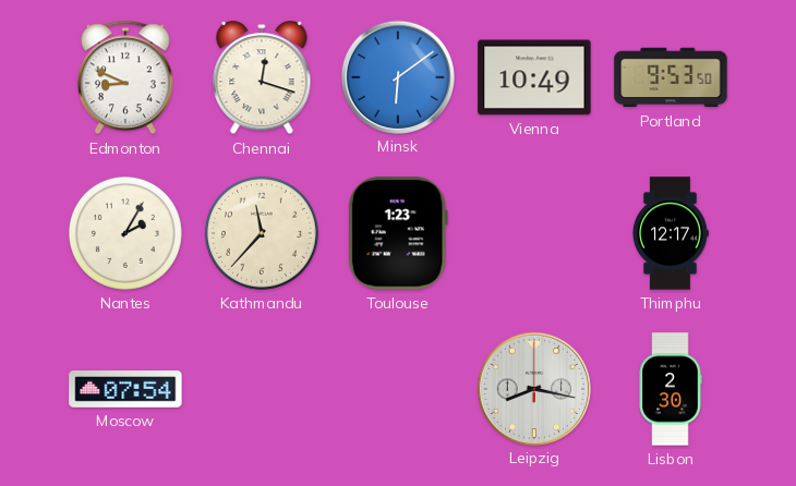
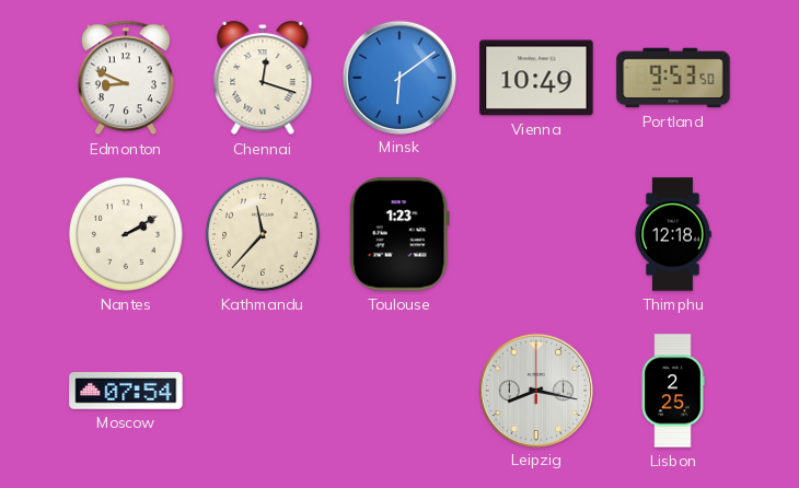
Nantes: 2:05 -> 2:10
Thimphu: 12:17 -> 12:18
Lisbon: 2:30 -> 2:25
